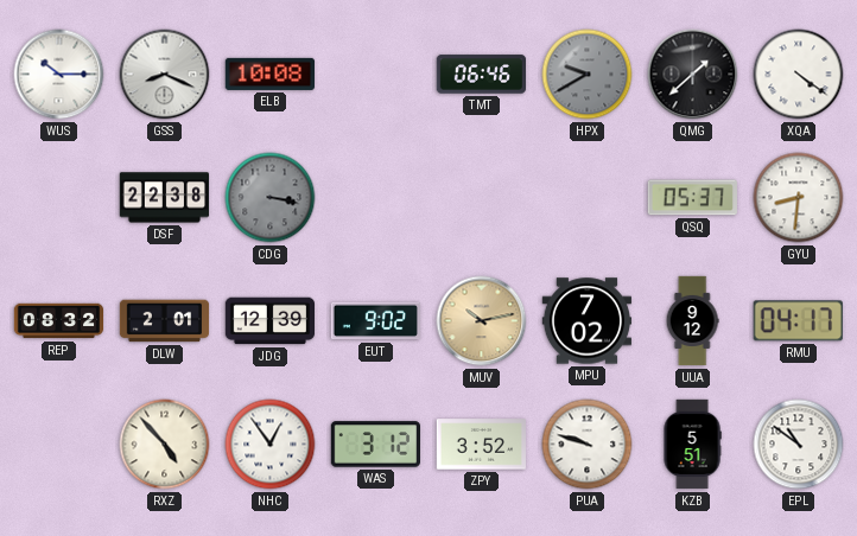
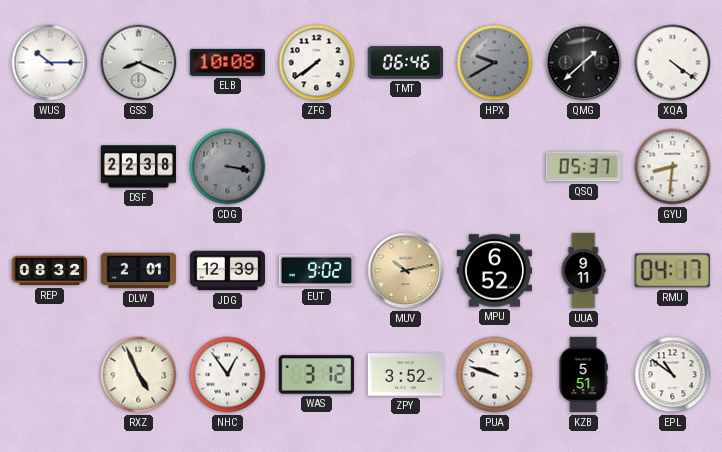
ZFG: none -> 7:39
MPU: 7:02 -> 6:52
UUA: 9:12 -> 9:11
RXZ: 4:53 -> 4:56
